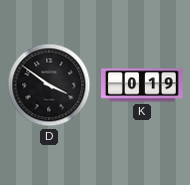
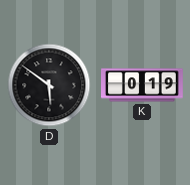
D: 3:51 -> 5:51
